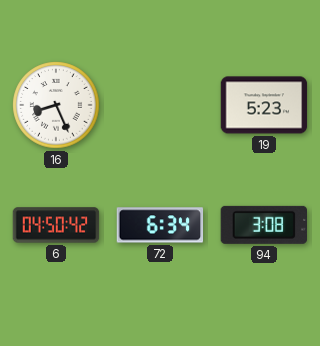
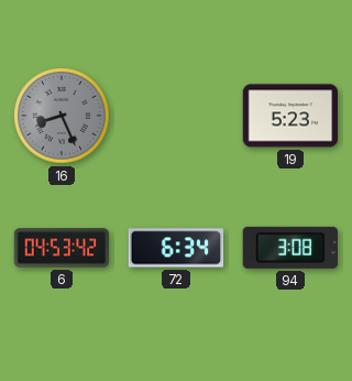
16 dial: white -> grey
6: 04:50 -> 04:53
